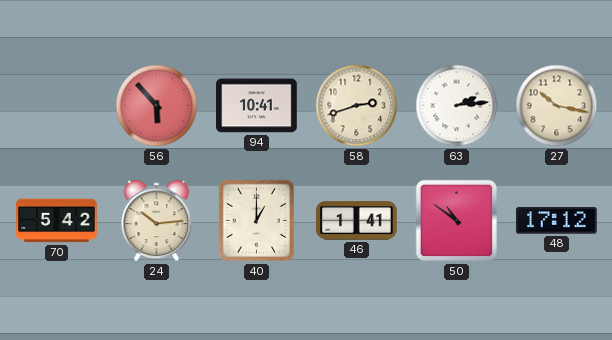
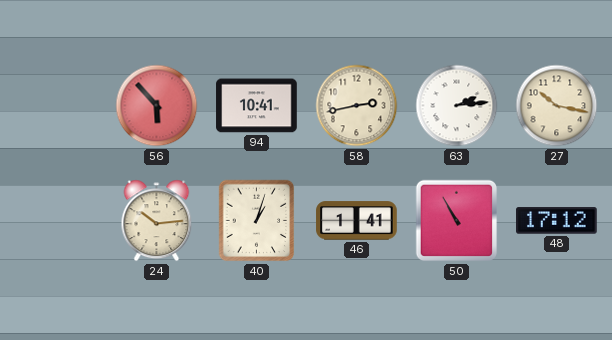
58: 2:42 -> 2:43
70: 5:42 -> none
40: 1:00 -> 1:03
50: 10:51 -> 10:55
